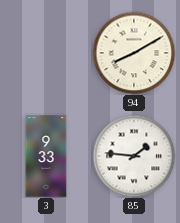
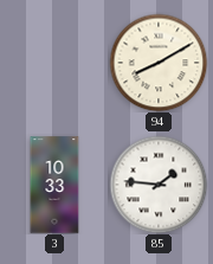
3: 9:33 -> 10:33
